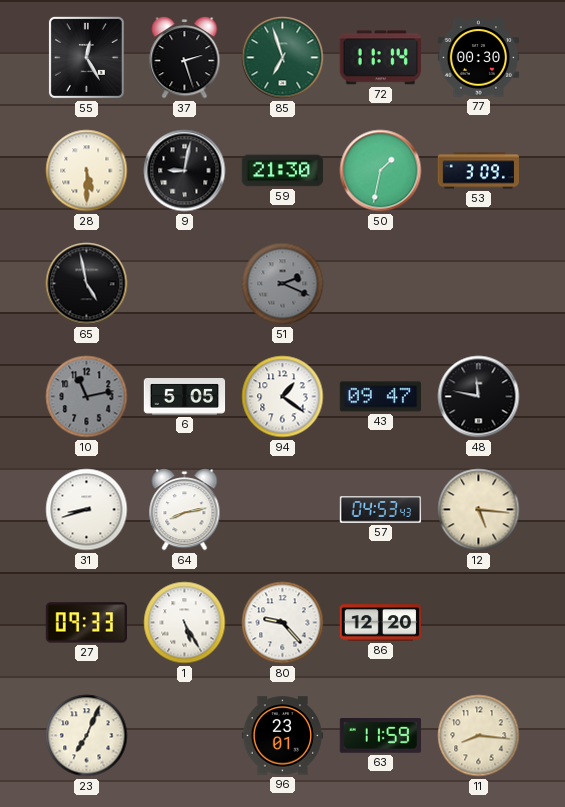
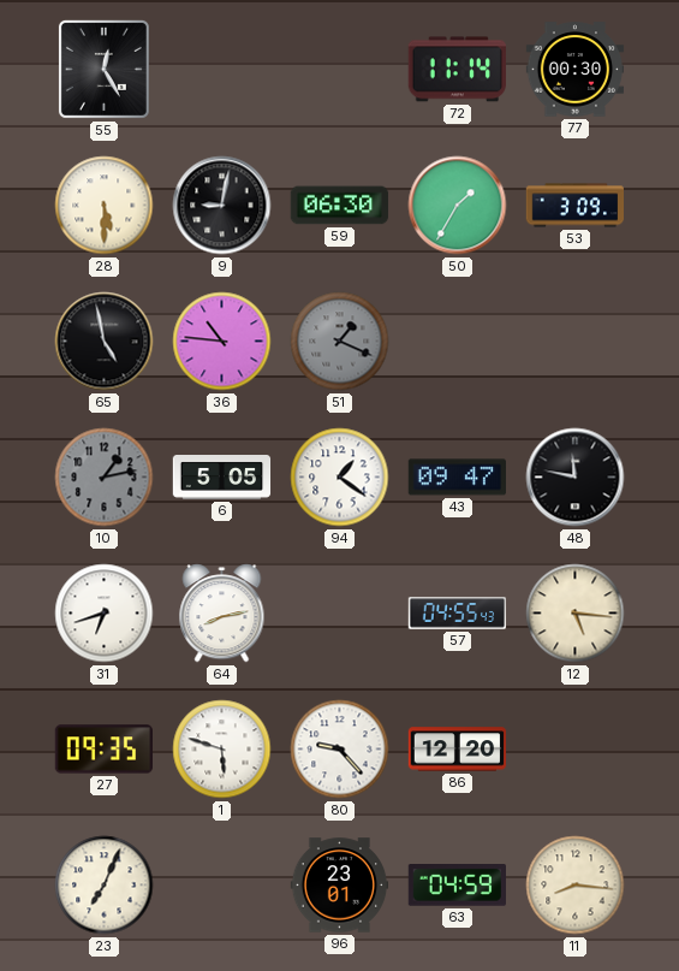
37: 2:27 -> none
85: 6:57 -> none
59: 21:30 -> 06:30
50: 1:32 -> 1:35
36: none -> 10:46
51: 2:19 -> 1:19
10: 11:13 -> 1:13
31: 8:42 -> 6:42
57: 04:53 -> 04:55
27: 09:33 -> 09:35
1: 5:25 -> 5:48
63: 11:59 -> 04:59
